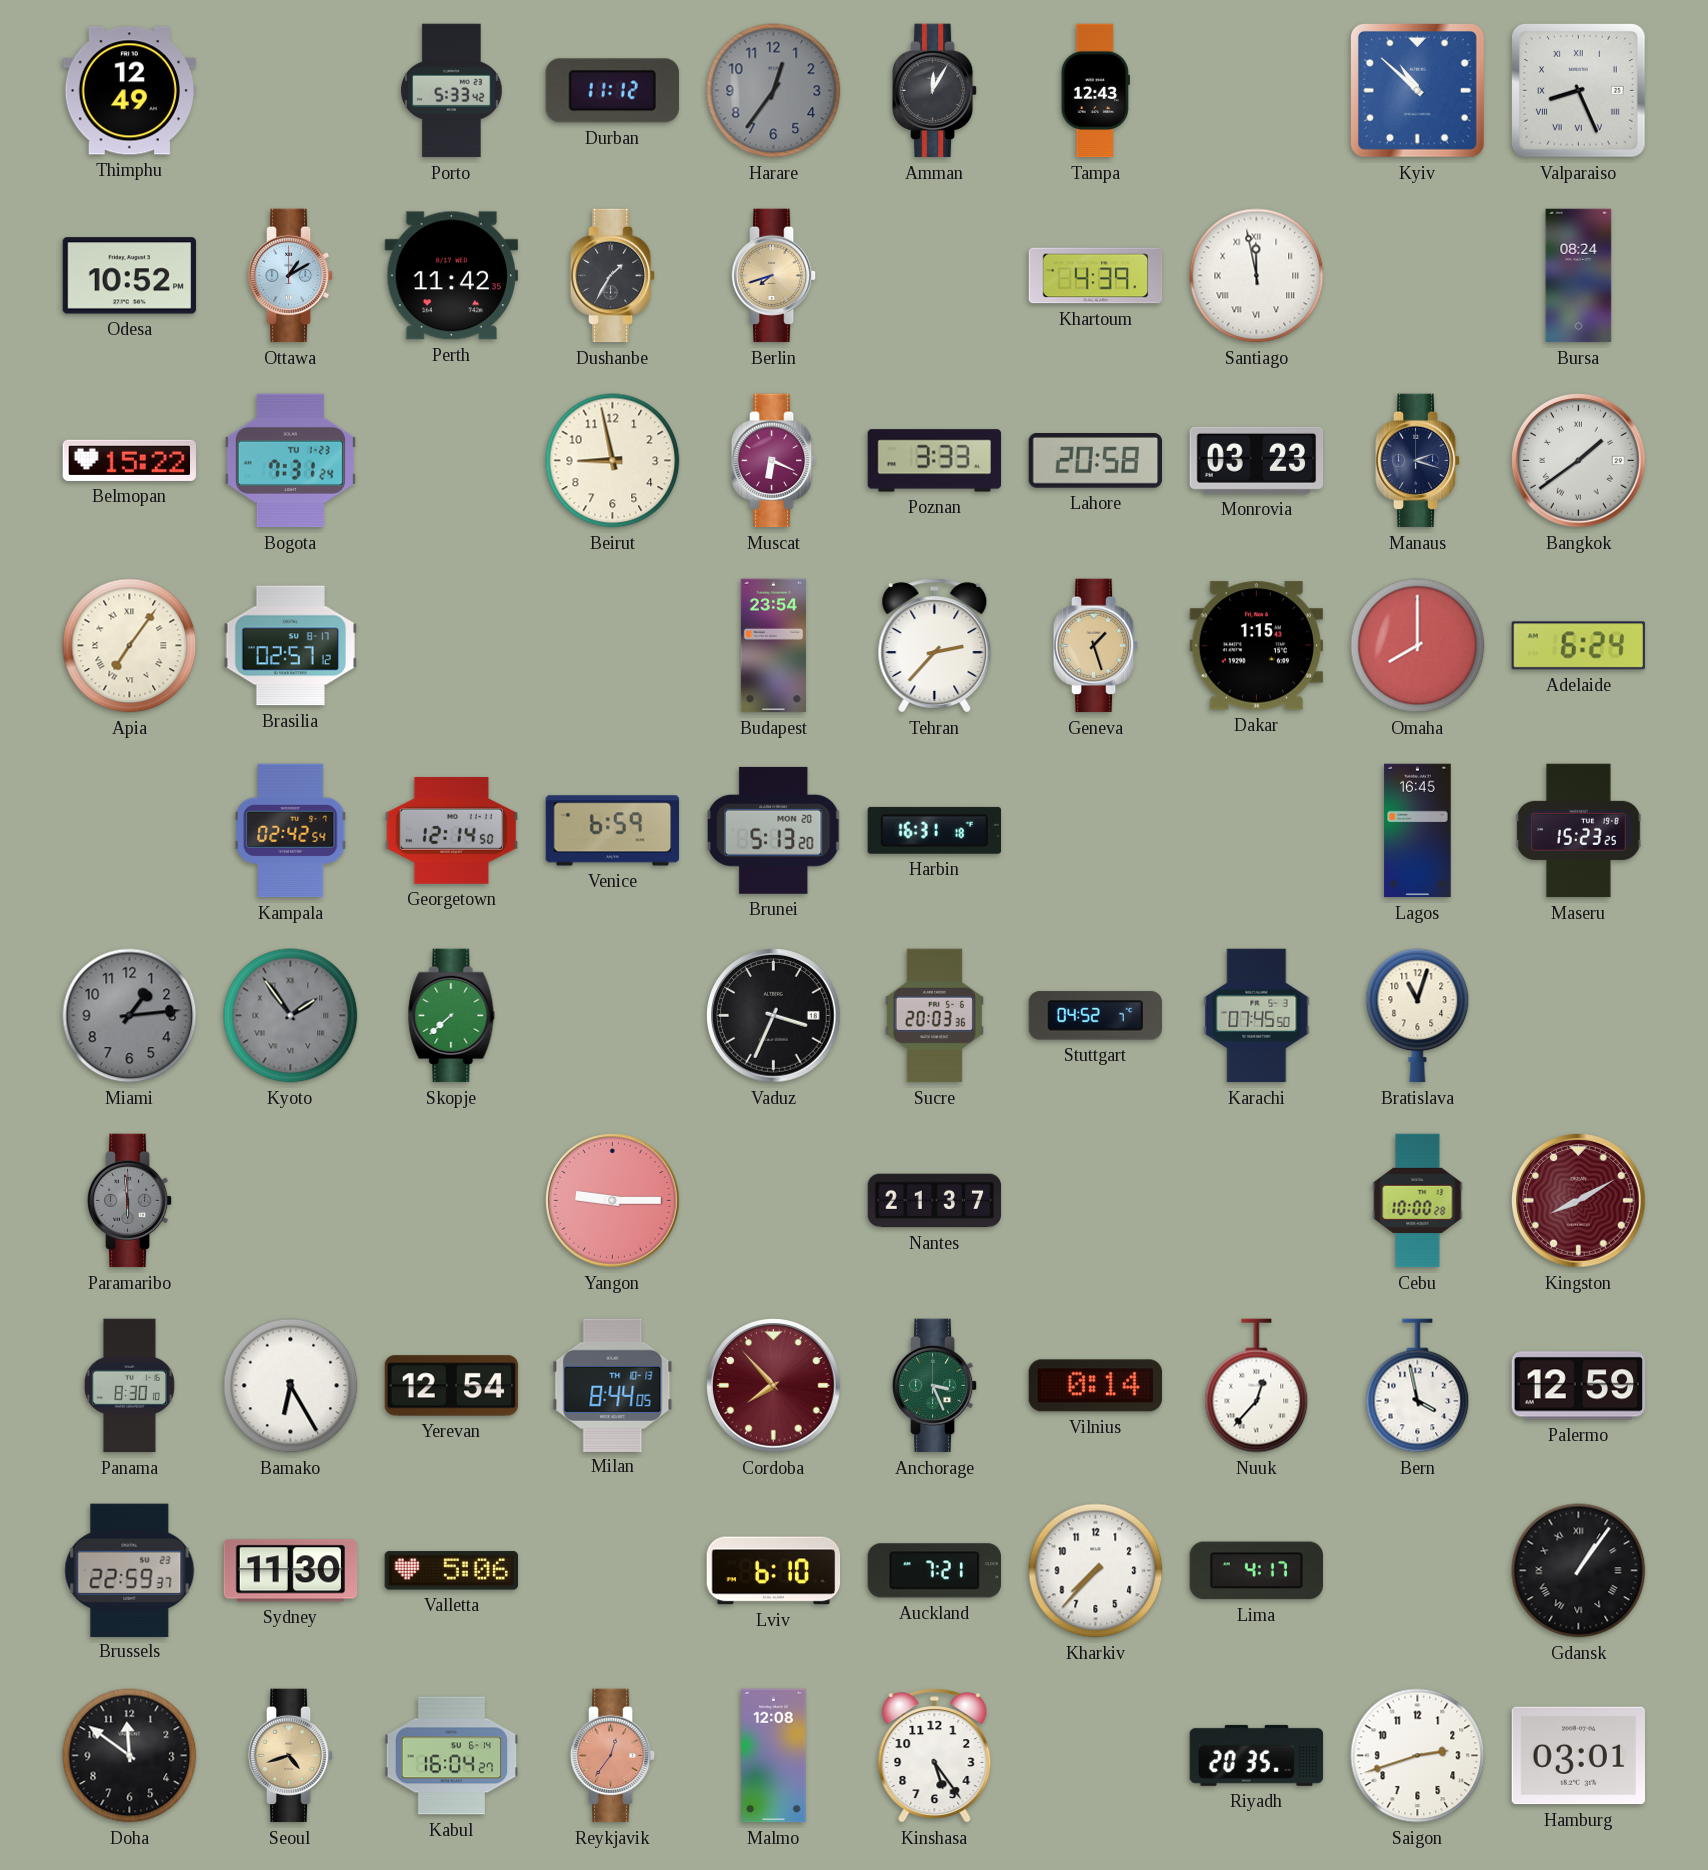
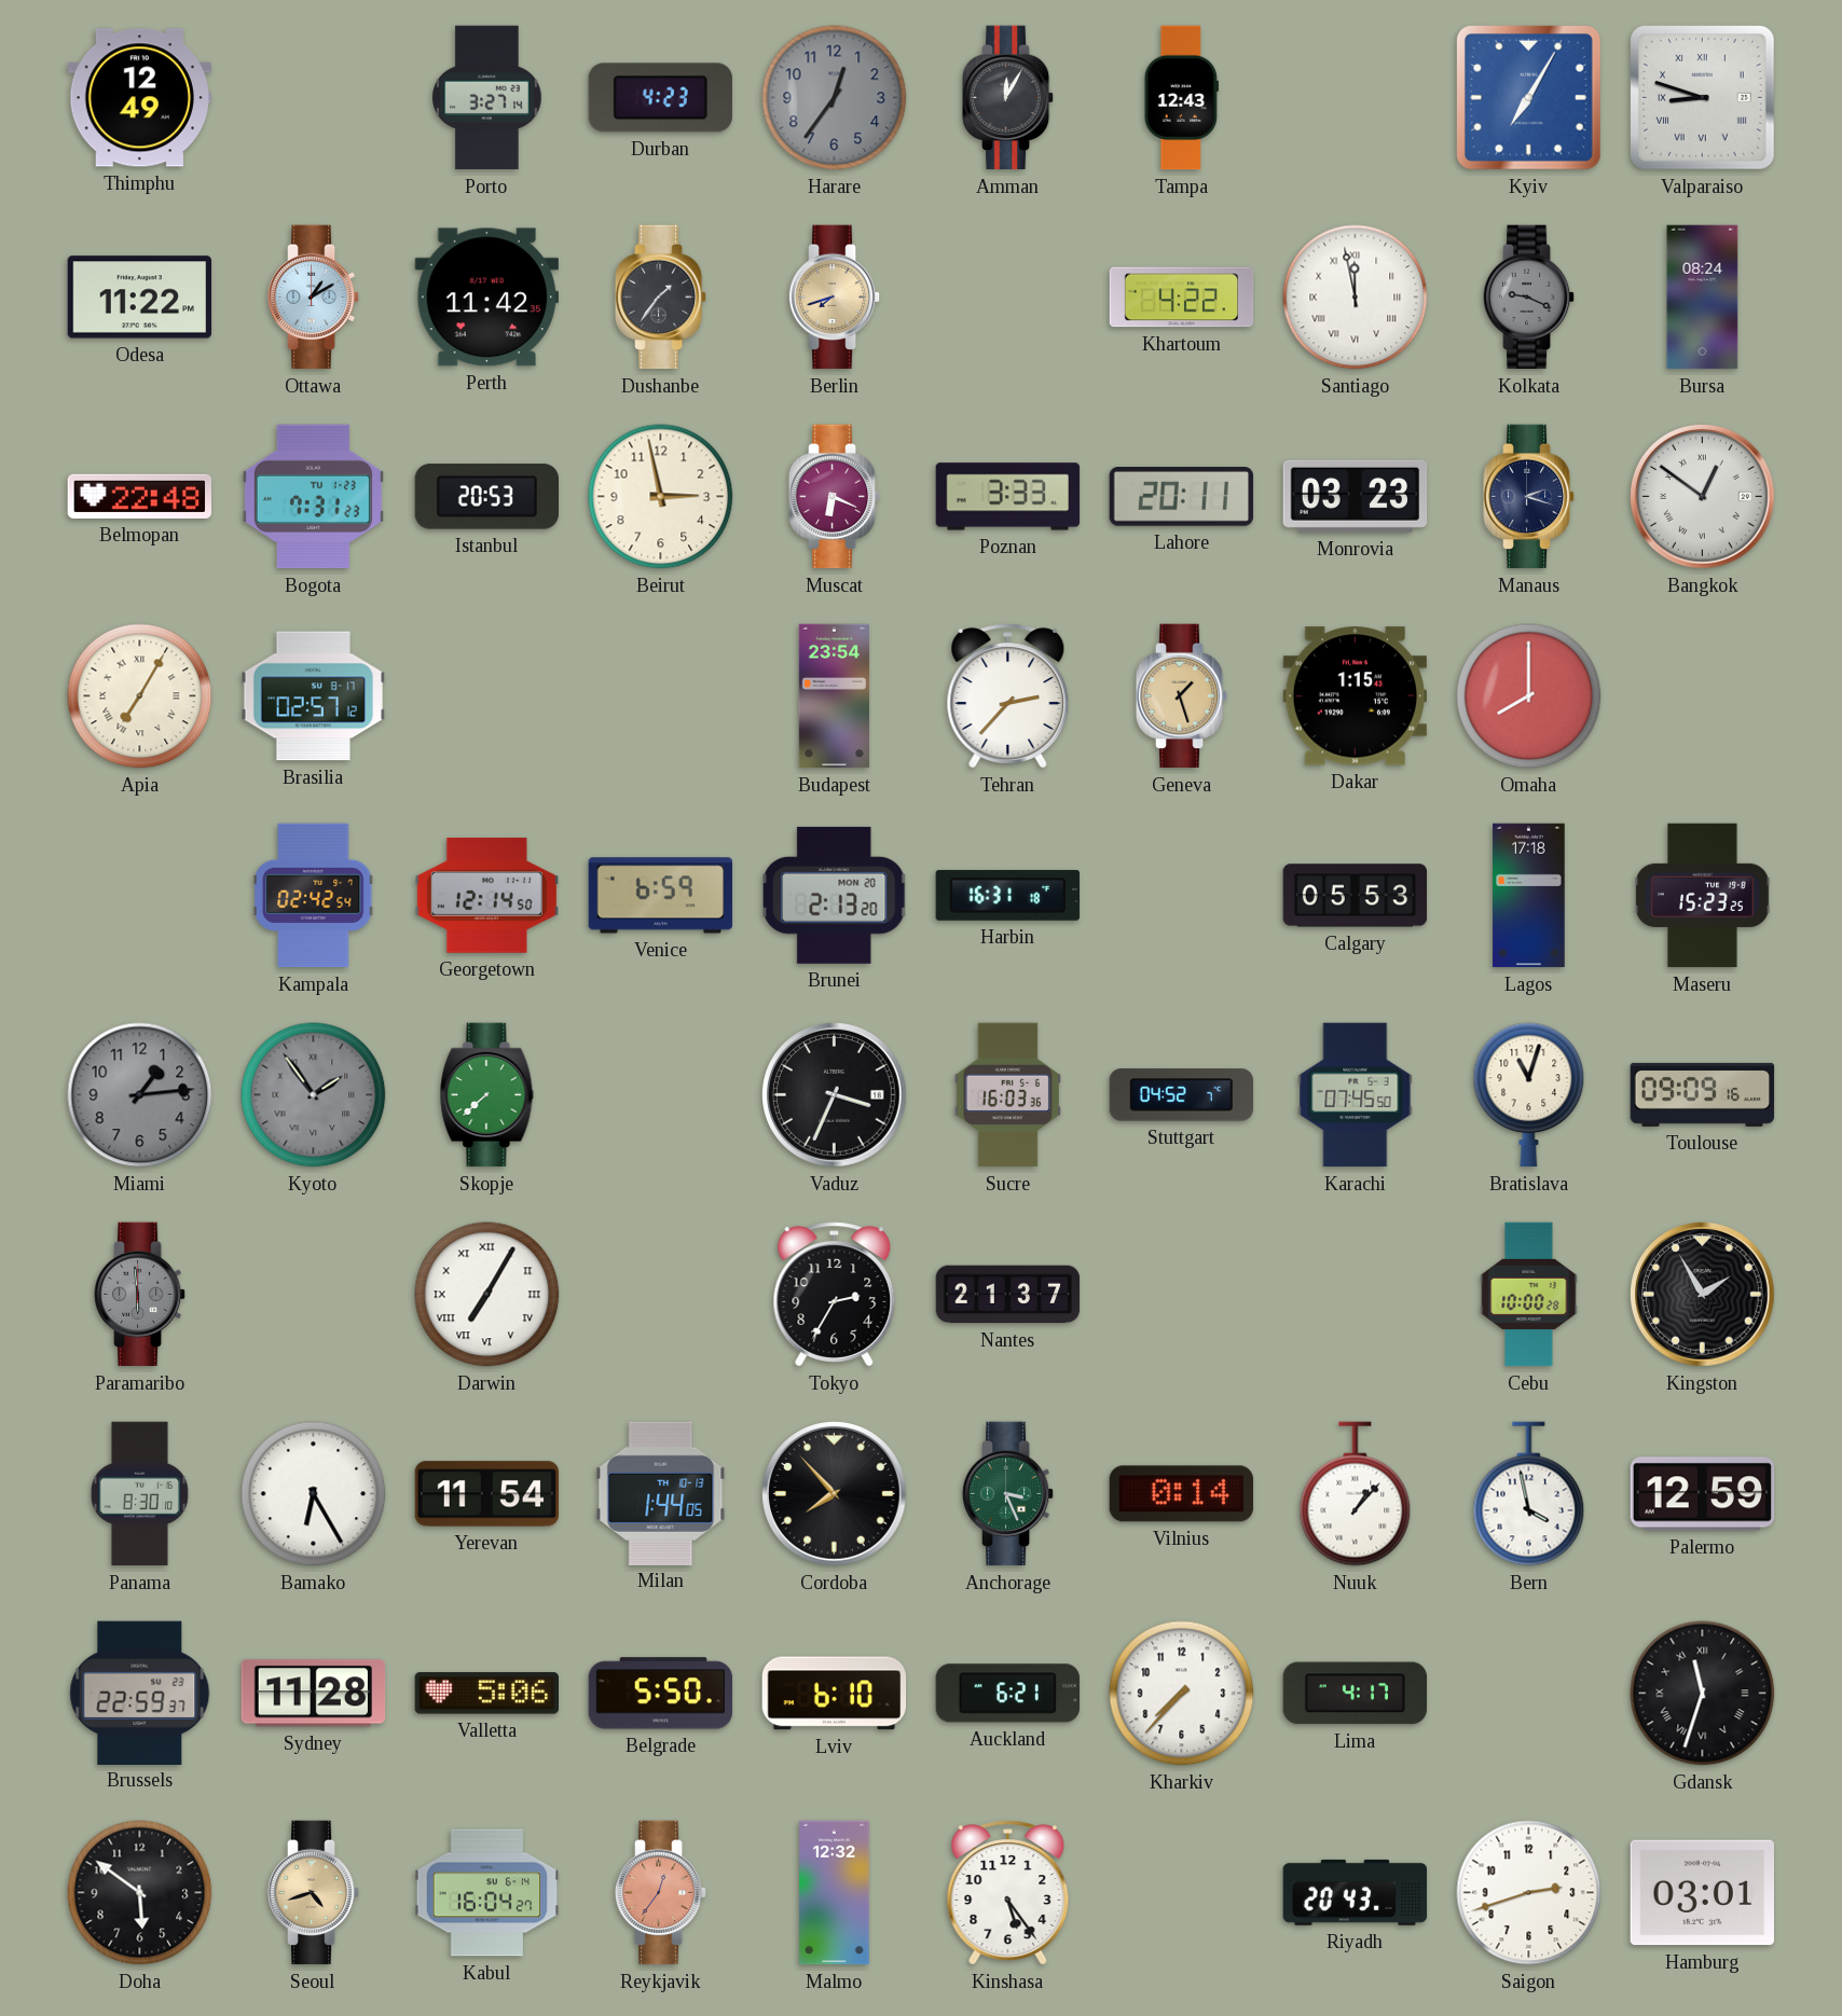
Porto: 5:33 -> 3:27
Durban: 11:12 -> 4:23
Kyiv: 10:52 -> 7:05
Valparaiso: 8:26 -> 8:48
Odesa: 10:52 -> 11:22
Dushanbe: 1:35 -> 1:36
Khartoum: 4:39 -> 4:22
Kolkata: none -> 9:19
Belmopan: 15:22 -> 22:48
Bogota: 7:31:24 -> 7:31:23
Istanbul: none -> 20:53
Beirut: 8:58 -> 2:58
Lahore: 20:58 -> 20:11
Bangkok: 1:39 -> 12:51
Apia: 7:06 -> 7:05
Adelaide: 6:24 -> none
Brunei: 5:13 -> 2:13
Calgary: none -> 05:53
Lagos: 16:45 -> 17:18
Sucre: 20:03 -> 16:03
Toulouse: none -> 09:09
Darwin: none -> 7:05
Yangon: 9:15 -> none
Tokyo: none -> 2:35
Kingston: 8:10 -> 1:55
Kingston dial: burgundy -> black
Yerevan: 12:54 -> 11:54
Milan: 8:44 -> 1:44
Cordoba dial: burgundy -> black
Nuuk: 12:37 -> 1:07
Sydney: 11:30 -> 11:28
Belgrade: none -> 5:50
Auckland: 7:21 -> 6:21
Gdansk: 1:06 -> 11:33
Doha: 11:51 -> 5:51
Malmo: 12:08 -> 12:32
Riyadh: 20:35 -> 20:43
